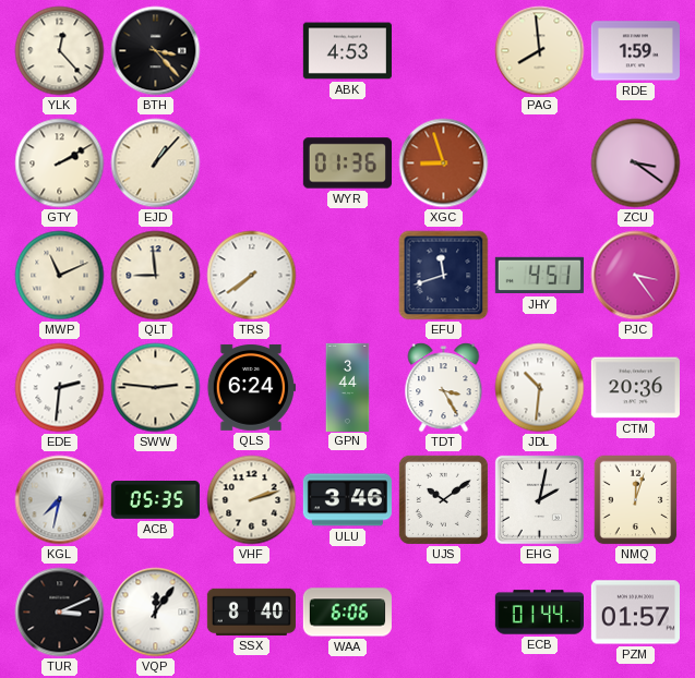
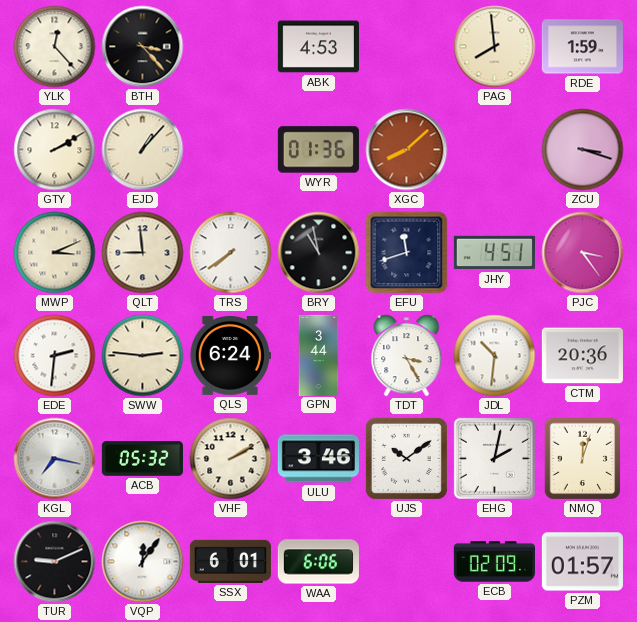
XGC: 8:57 -> 8:08
ZCU: 3:21 -> 3:18
MWP: 11:11 -> 3:11
BRY: none -> 10:58
KGL: 7:32 -> 7:17
ACB: 05:35 -> 05:32
VHF: 2:12 -> 2:10
TUR: 3:11 -> 9:11
SSX: 8:40 -> 6:01
ECB: 01:44 -> 02:09
